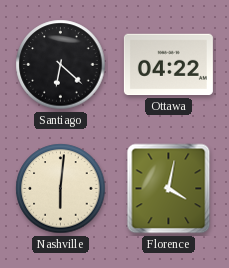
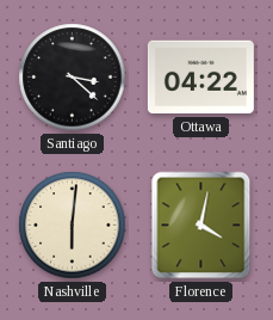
Santiago: 6:22 -> 3:22
